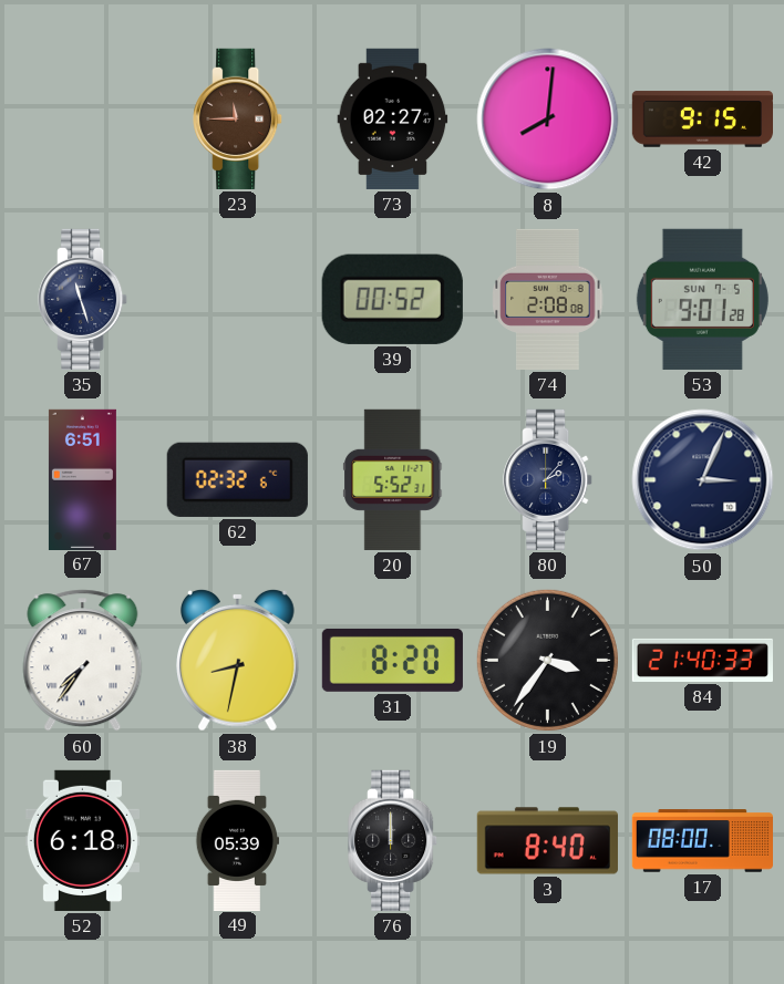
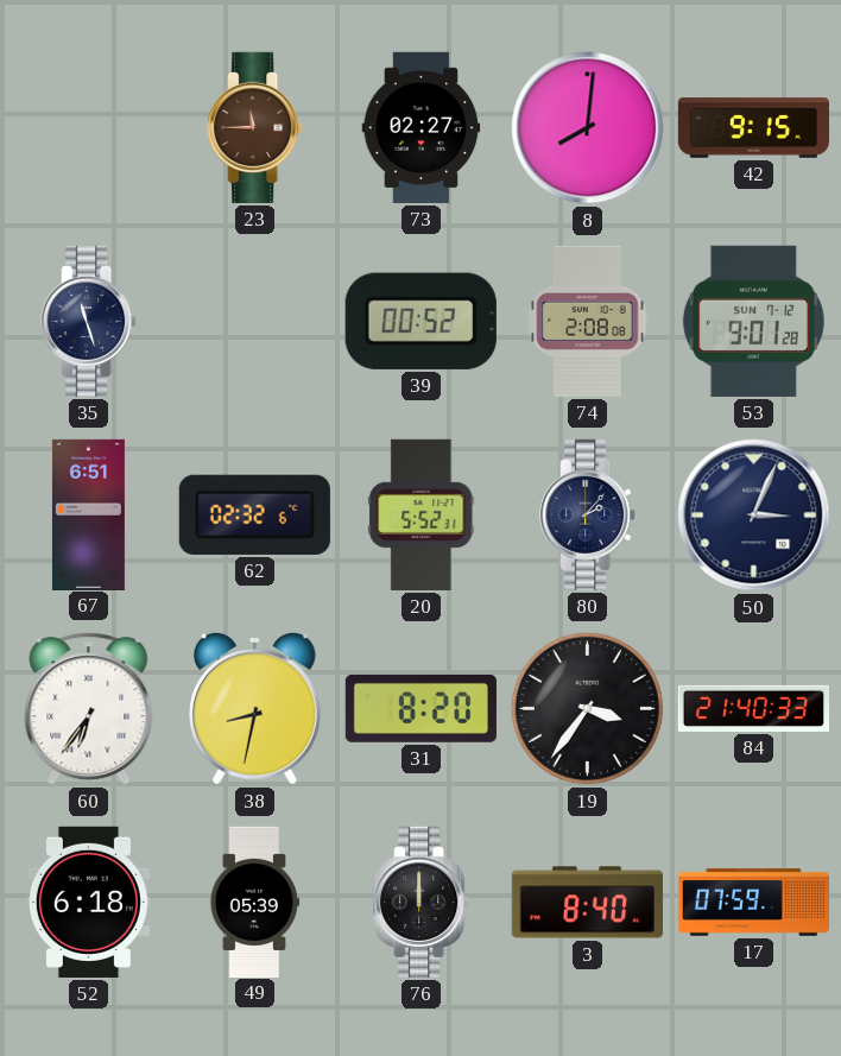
53 date: SUN 7-5 -> SUN 7-12
60: 7:36 -> 6:36
17: 08:00 -> 07:59
